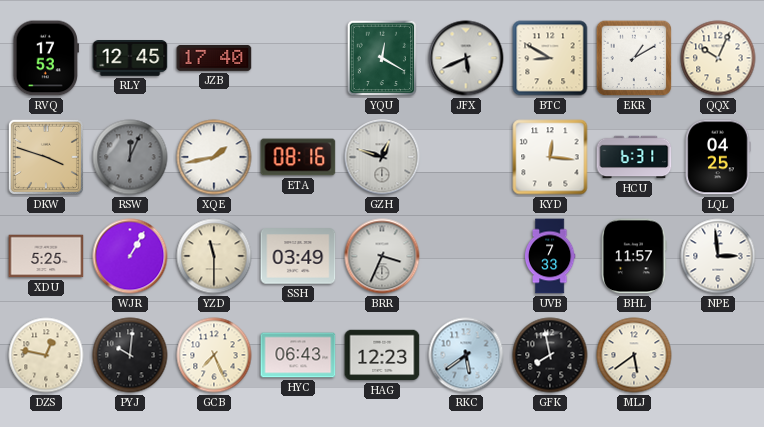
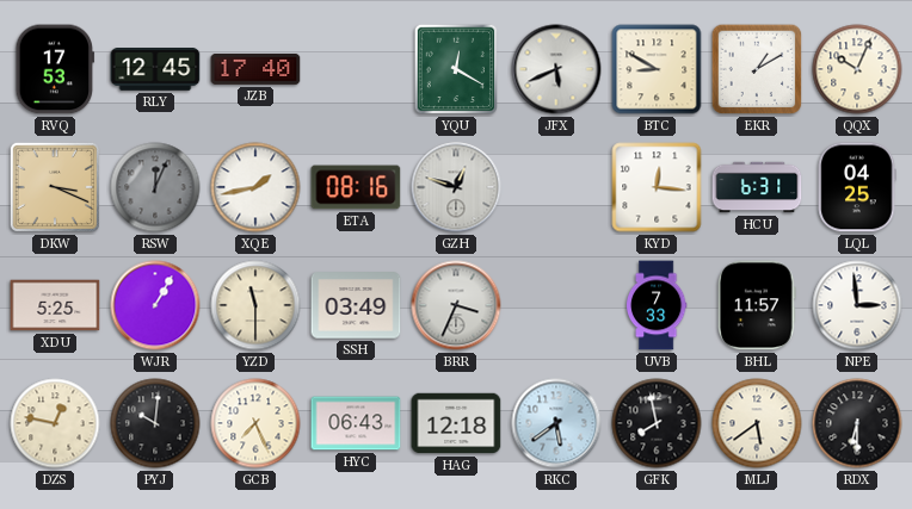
DKW: 3:48 -> 3:19
HAG: 12:23 -> 12:18
RDX: none -> 6:30
